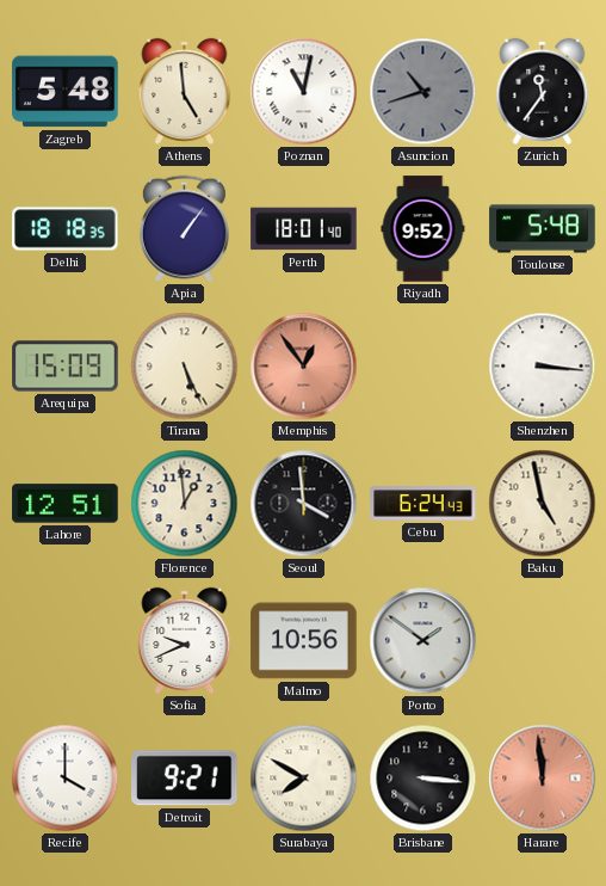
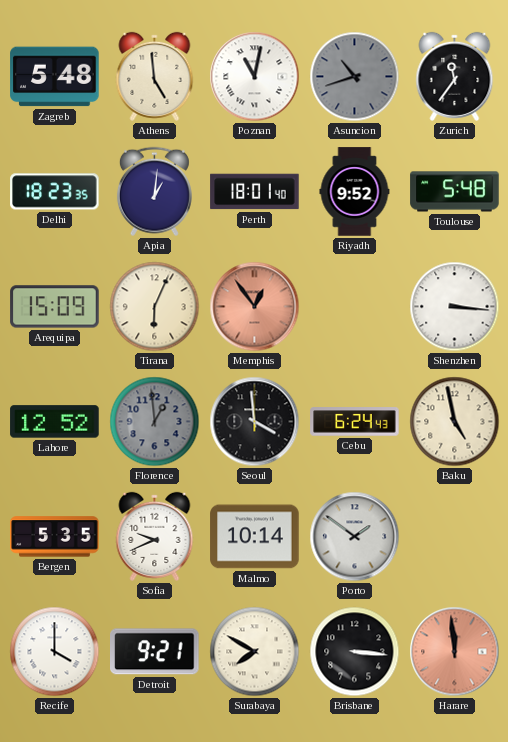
Delhi: 18:18 -> 18:23
Apia: 1:06 -> 1:01
Tirana: 5:26 -> 6:04
Lahore: 12:51 -> 12:52
Florence dial: cream -> grey
Bergen: none -> 5:35
Malmo: 10:56 -> 10:14
